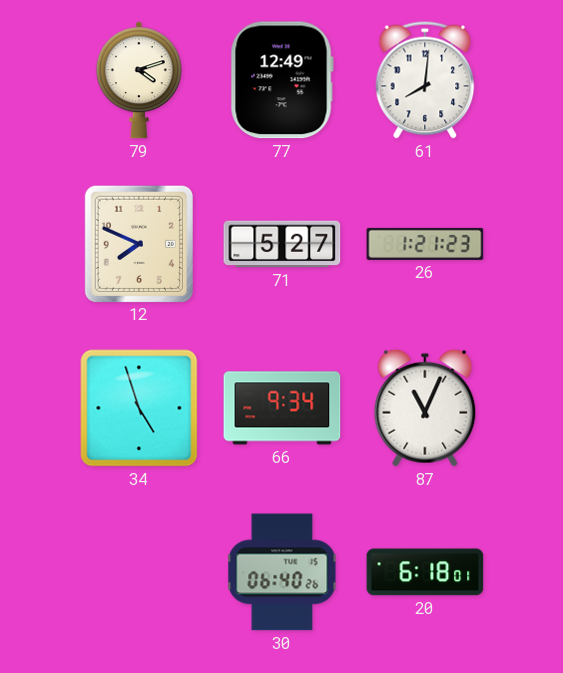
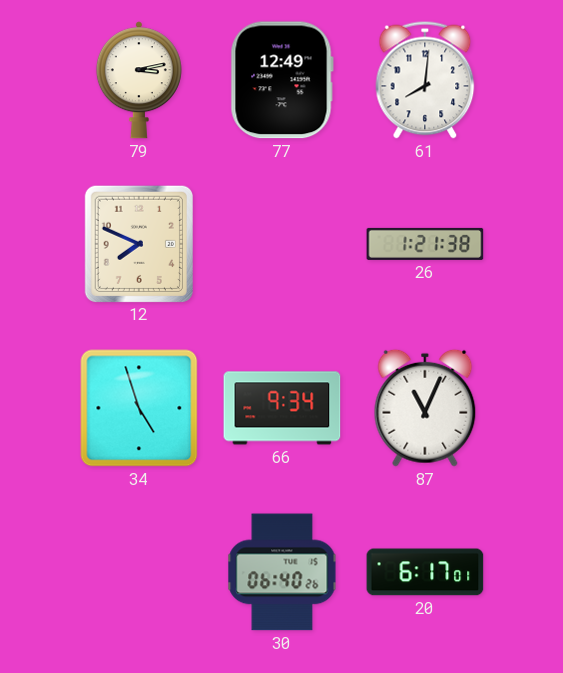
79: 4:12 -> 3:13
71: 5:27 -> none
26: 1:21:23 -> 1:21:38
20: 6:18 -> 6:17
